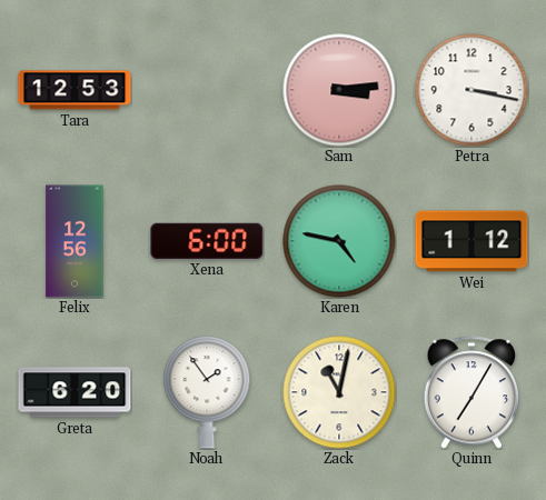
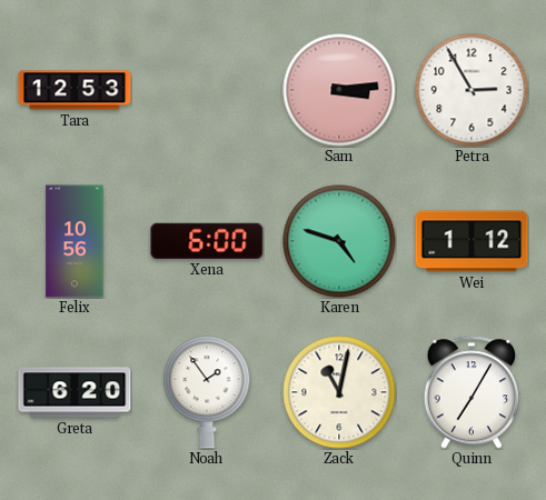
Petra: 3:17 -> 2:55
Felix: 12:56 -> 10:56
Karen: 4:47 -> 4:48
